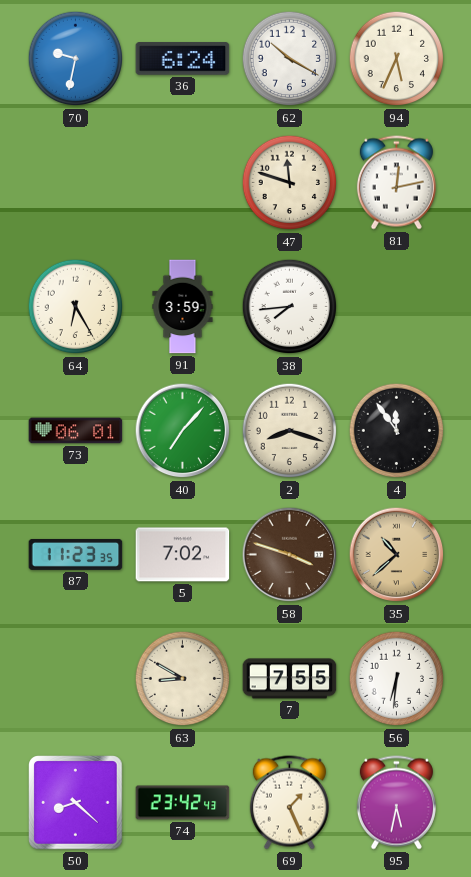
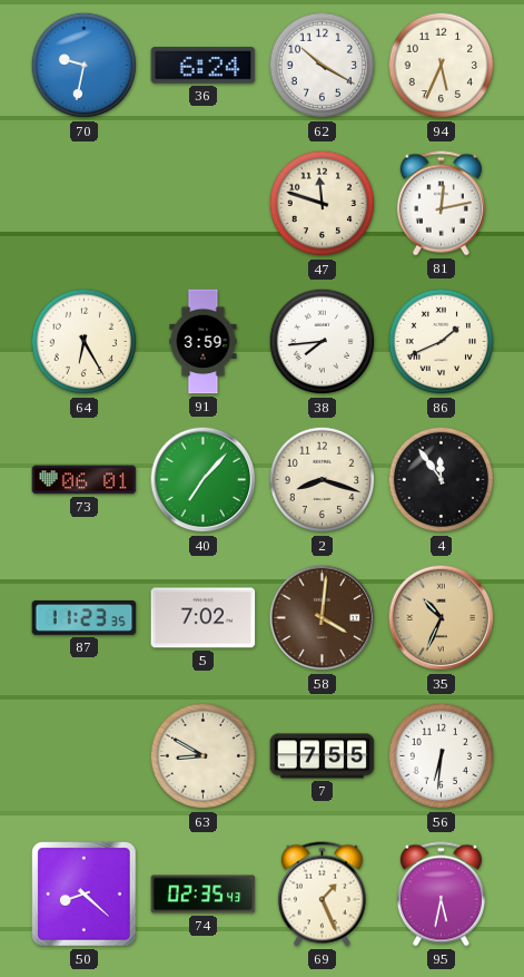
86: none -> 1:41
58: 3:48 -> 4:01
35: 10:38 -> 10:34
74: 23:42 -> 02:35
